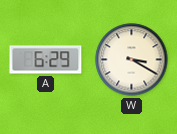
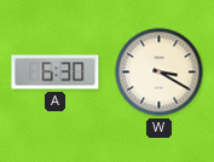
A: 6:29 -> 6:30
